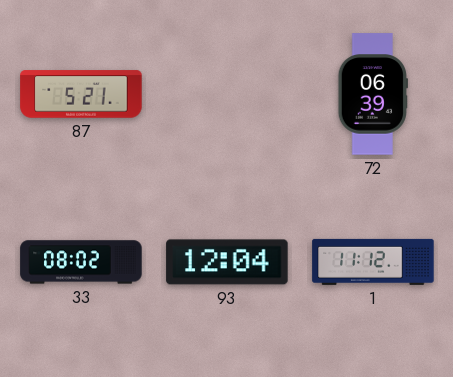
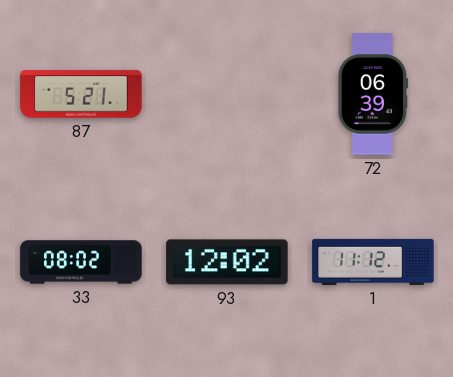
93: 12:04 -> 12:02
